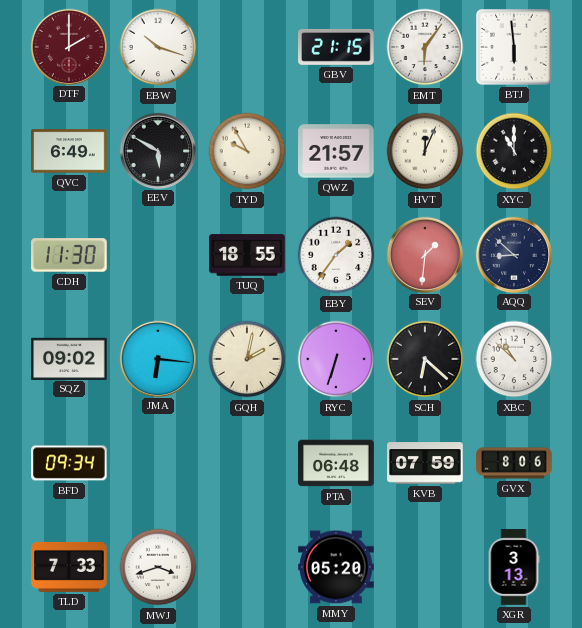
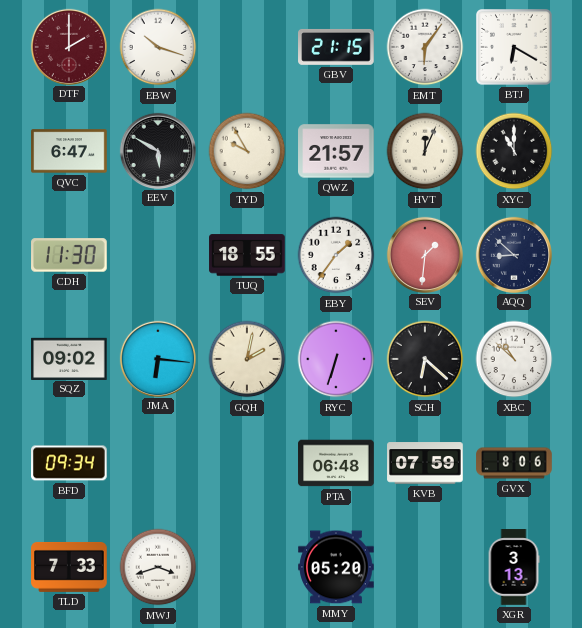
BTJ: 5:59 -> 6:20
QVC: 6:49 -> 6:47
